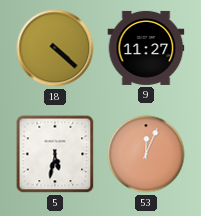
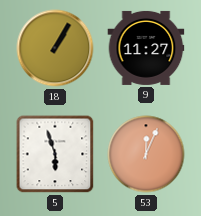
18: 4:22 -> 1:05
5: 5:32 -> 5:57
